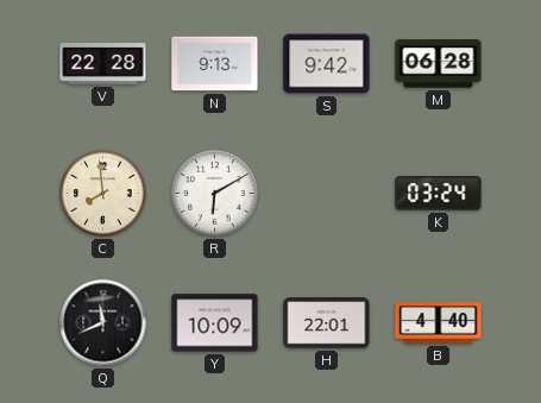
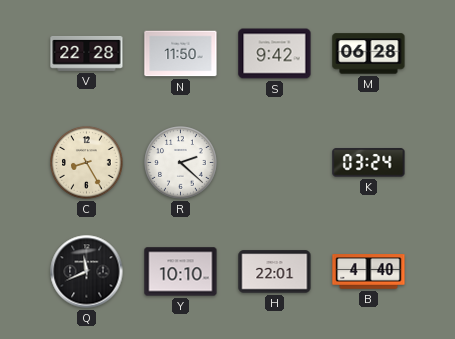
N: 9:13 -> 11:50
C: 7:59 -> 8:25
R: 6:10 -> 2:22
Y: 10:09 -> 10:10
